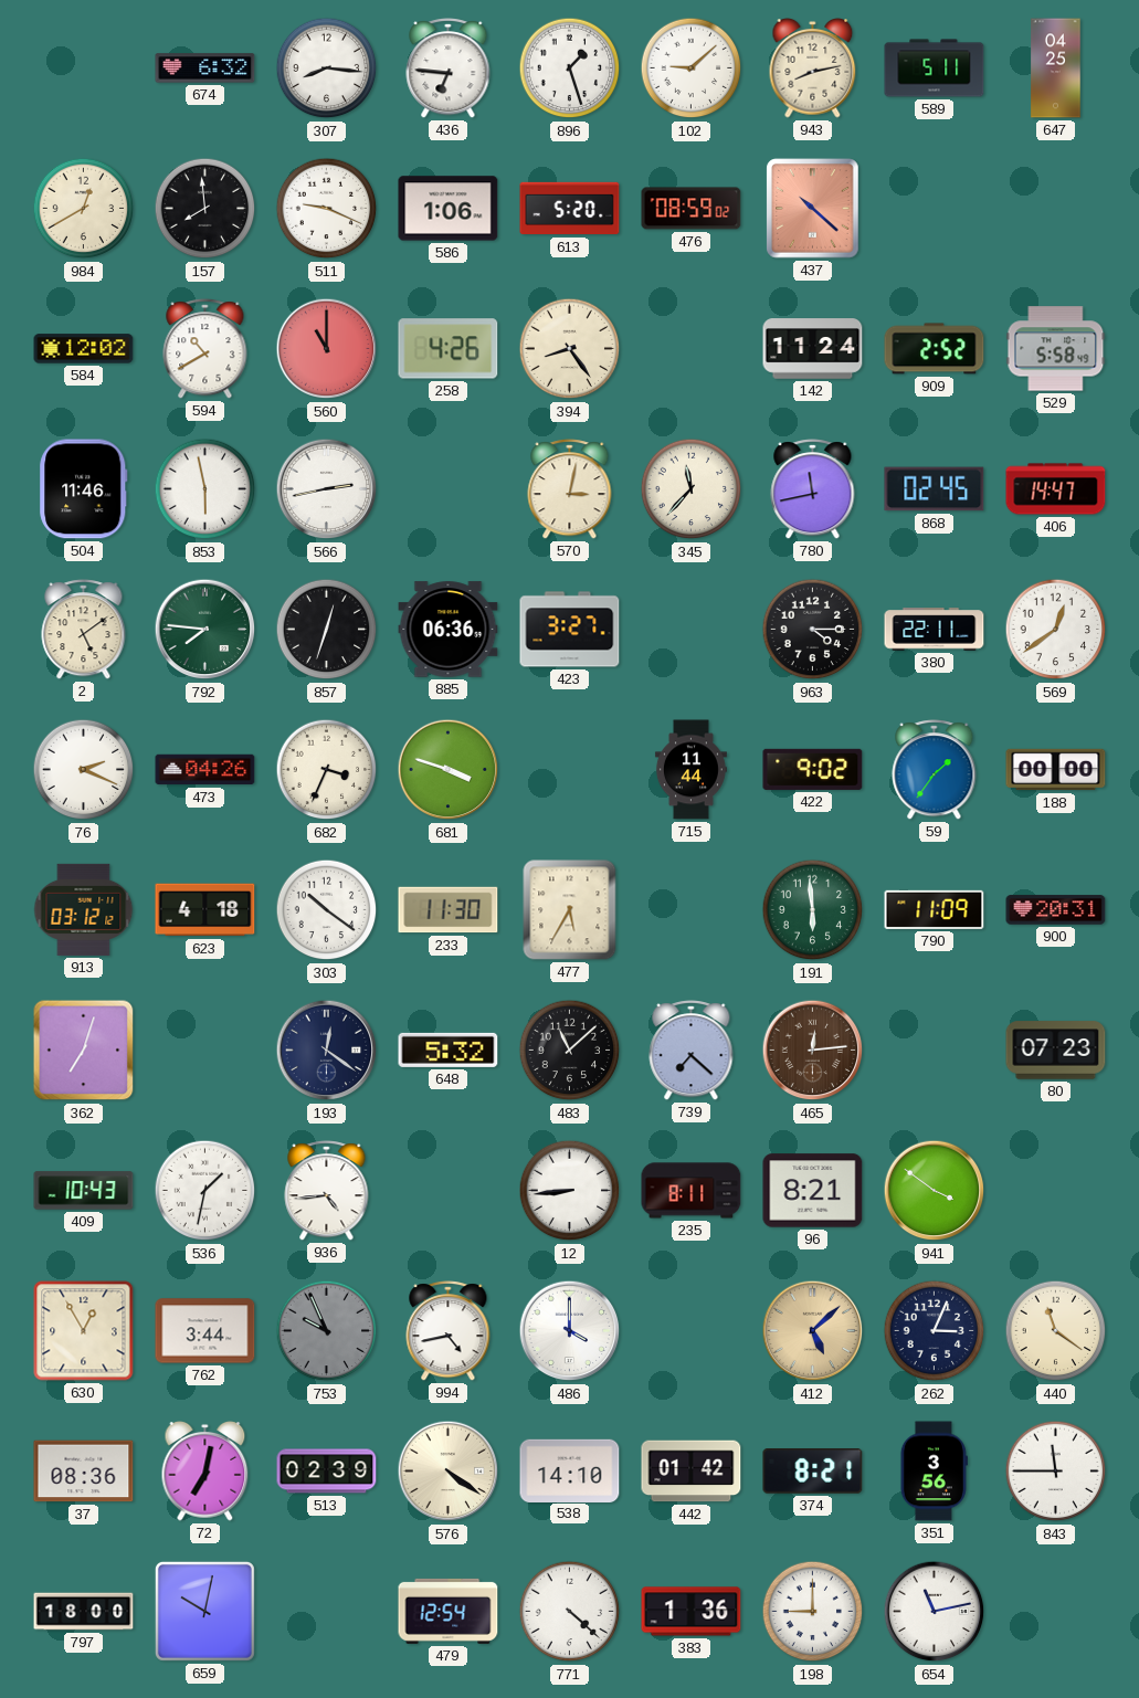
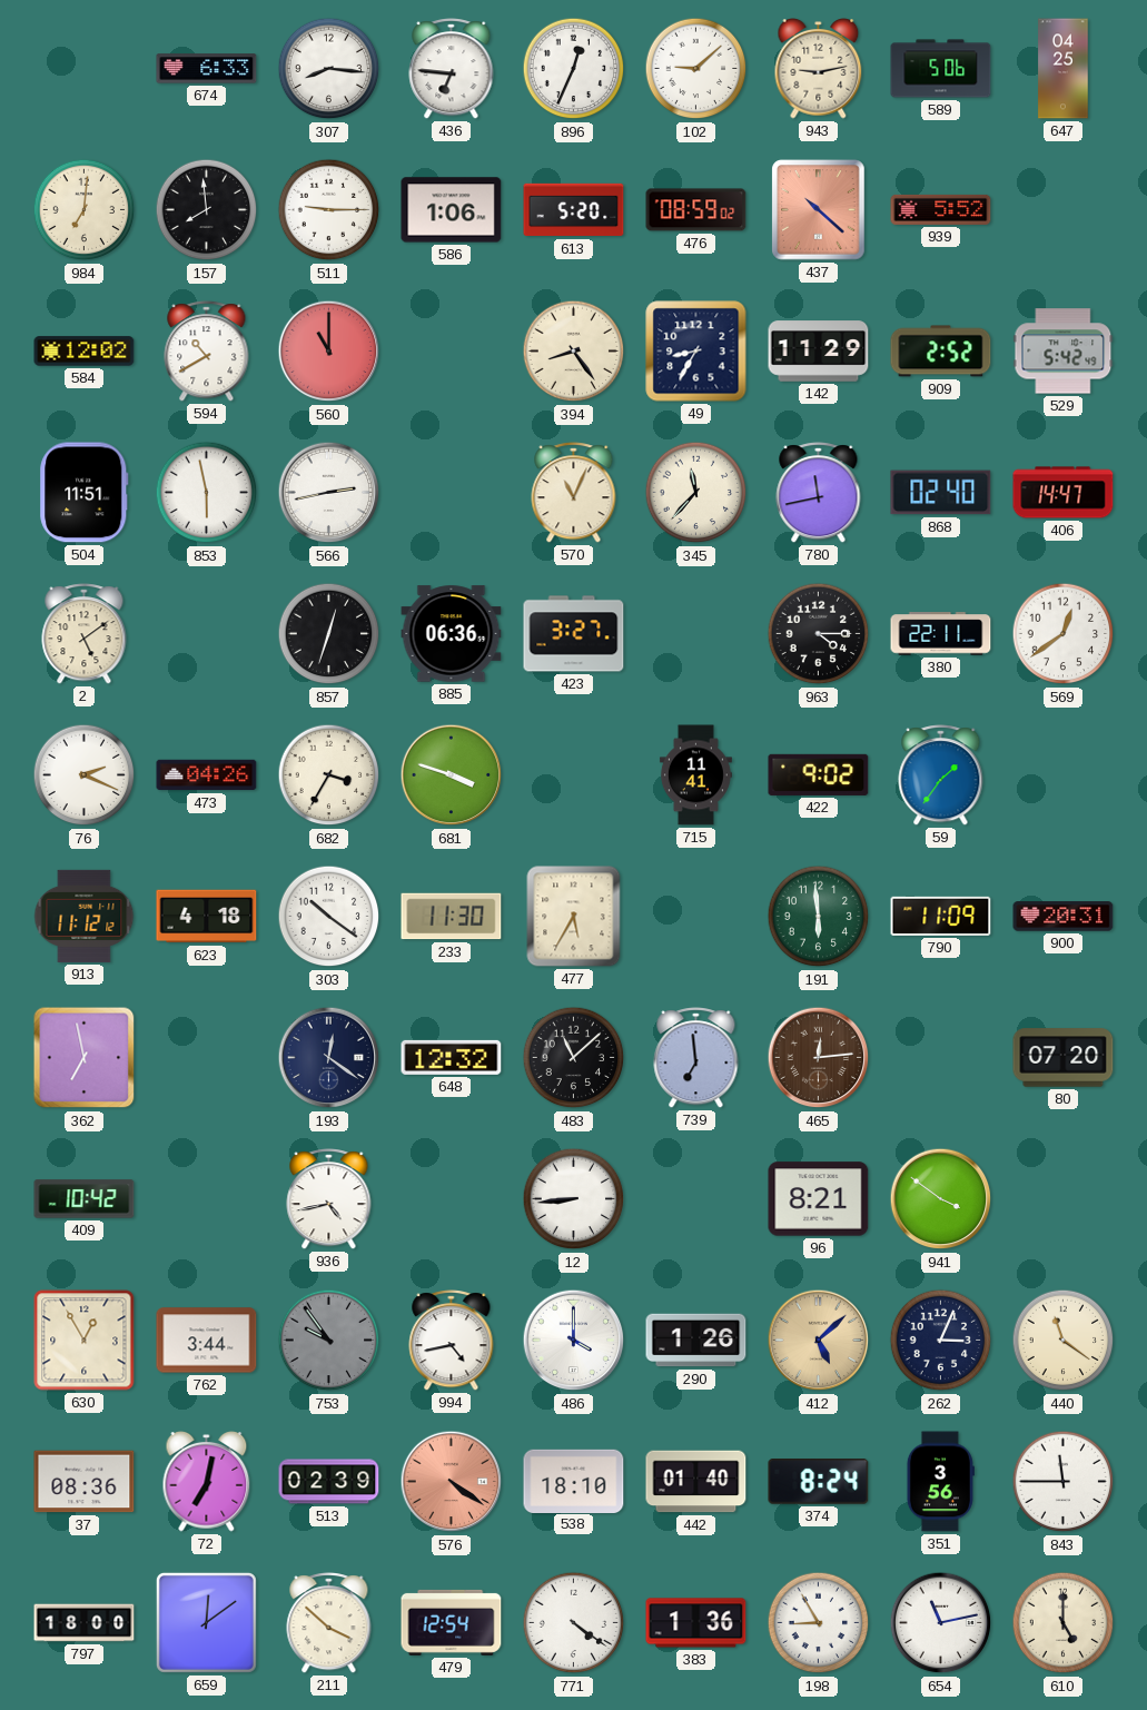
674: 6:32 -> 6:33
896: 1:27 -> 12:34
943: 8:13 -> 9:13
589: 5:11 -> 5:06
984: 12:40 -> 7:01
511: 9:19 -> 9:15
939: none -> 5:52
258: 4:26 -> none
49: none -> 8:35
142: 11:24 -> 11:29
529: 5:58 -> 5:42
504: 11:46 -> 11:51
570: 3:02 -> 11:04
868: 02:45 -> 02:40
792: 7:46 -> none
682: 3:34 -> 3:35
715: 11:44 -> 11:41
188: 00:00 -> none
913: 03:12 -> 11:12
362: 7:03 -> 6:58
648: 5:32 -> 12:32
739: 7:22 -> 6:59
80: 07:23 -> 07:20
409: 10:43 -> 10:42
536: 1:32 -> none
936: 4:44 -> 4:43
235: 8:11 -> none
753: 9:56 -> 9:54
290: none -> 1:26
576 dial: cream -> salmon
538: 14:10 -> 18:10
442: 01:42 -> 01:40
374: 8:21 -> 8:24
659: 10:02 -> 12:09
211: none -> 3:52
771: 4:22 -> 4:21
198: 9:00 -> 8:55
610: none -> 5:00
